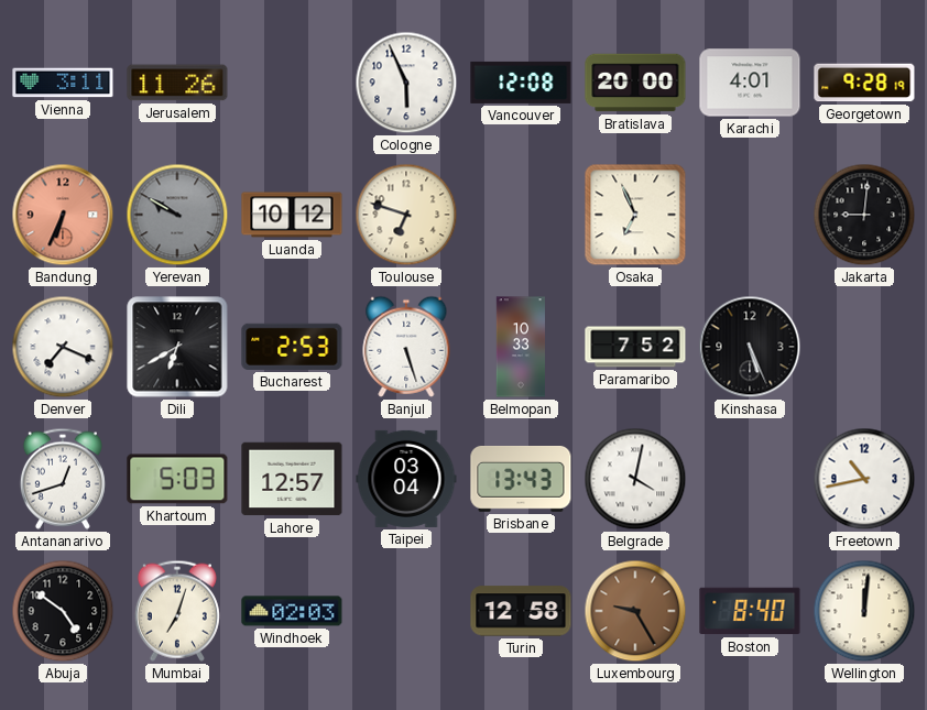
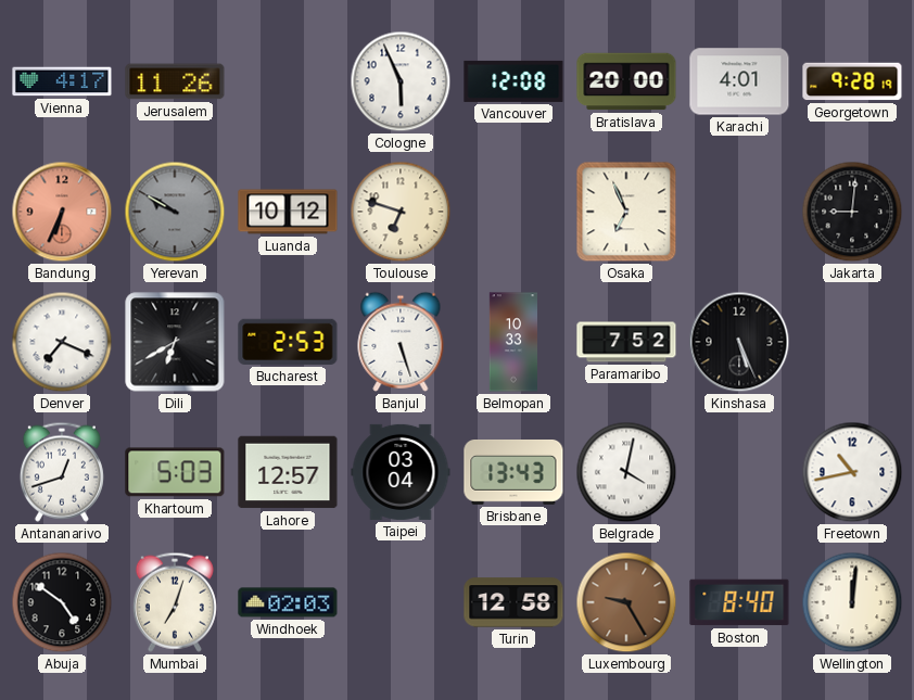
Vienna: 3:11 -> 4:17
